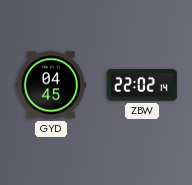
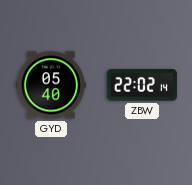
GYD: 04:45 -> 05:40
